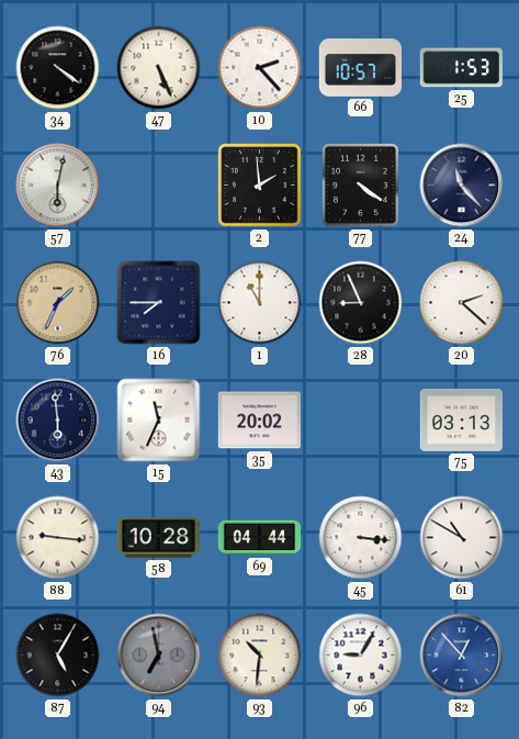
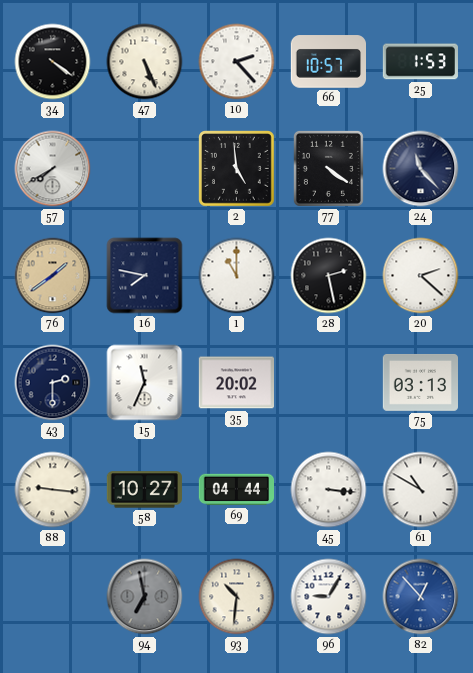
57: 6:02 -> 7:40
2: 1:59 -> 4:59
76: 1:34 -> 1:39
16: 7:45 -> 7:47
28: 8:56 -> 2:28
43: 5:59 -> 2:30
58: 10:28 -> 10:27
87: 5:05 -> none
